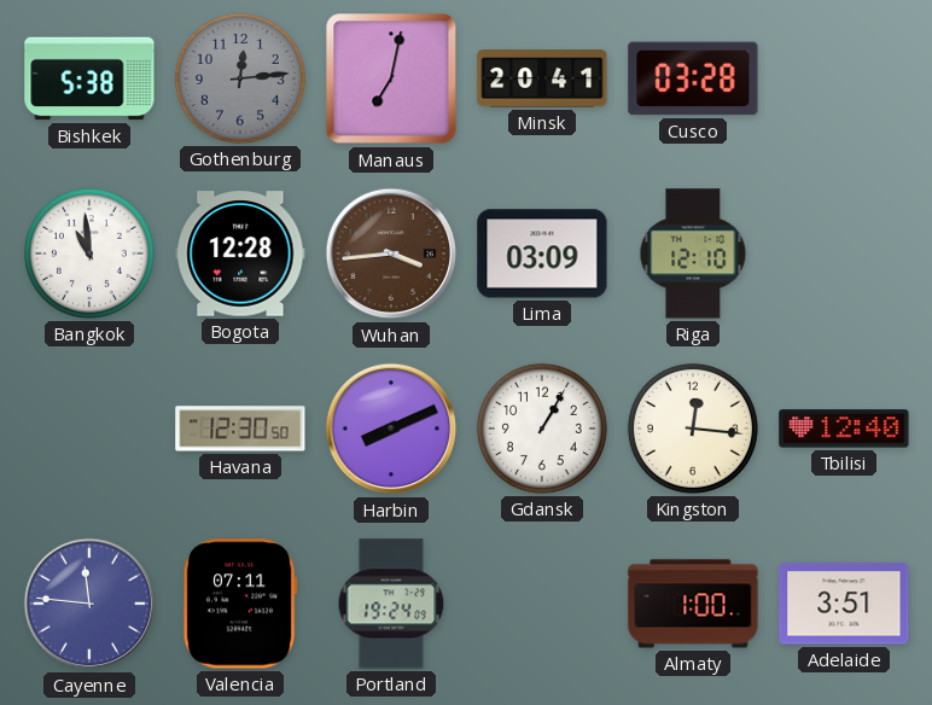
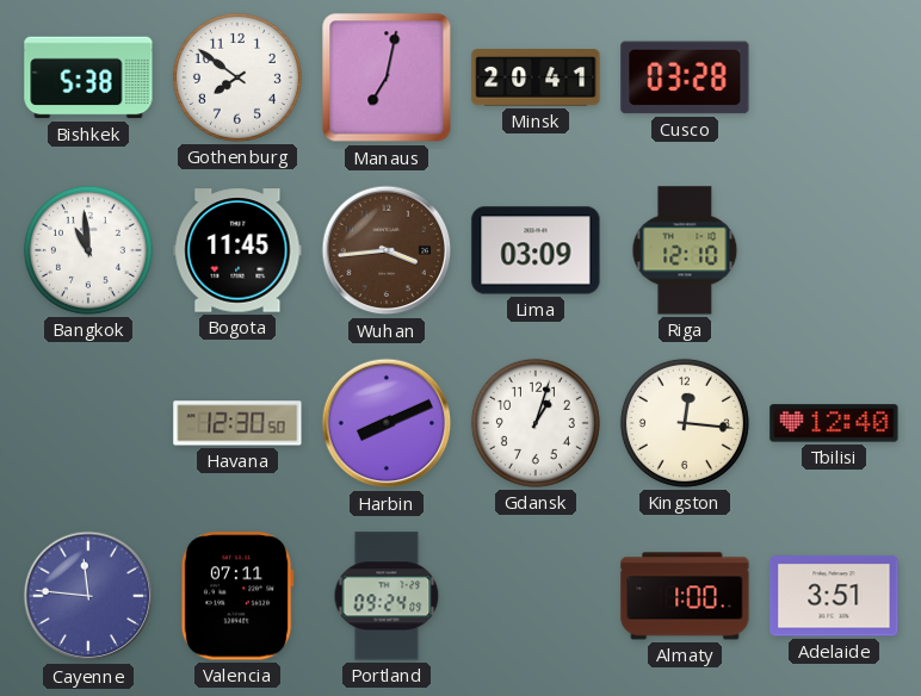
Gothenburg: 12:14 -> 7:51
Gothenburg dial: grey -> white
Bogota: 12:28 -> 11:45
Gdansk: 1:05 -> 1:03
Portland: 19:24 -> 09:24
